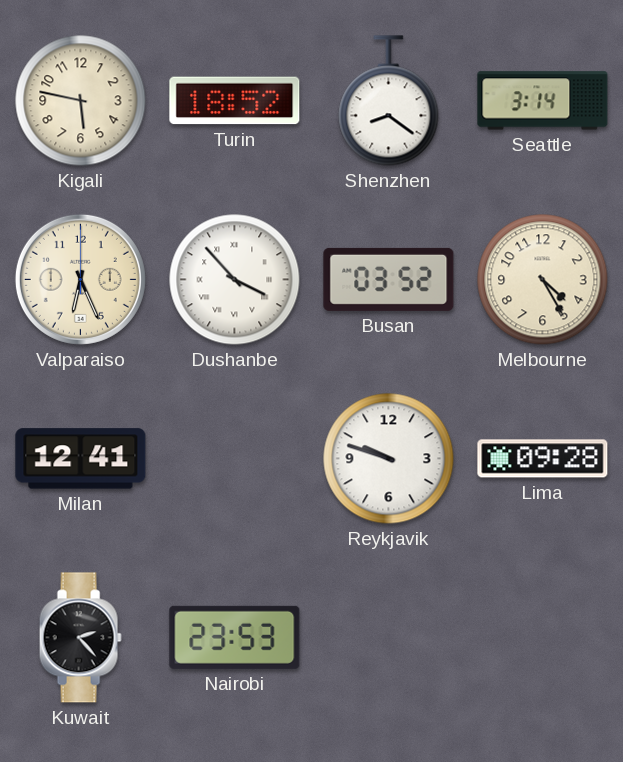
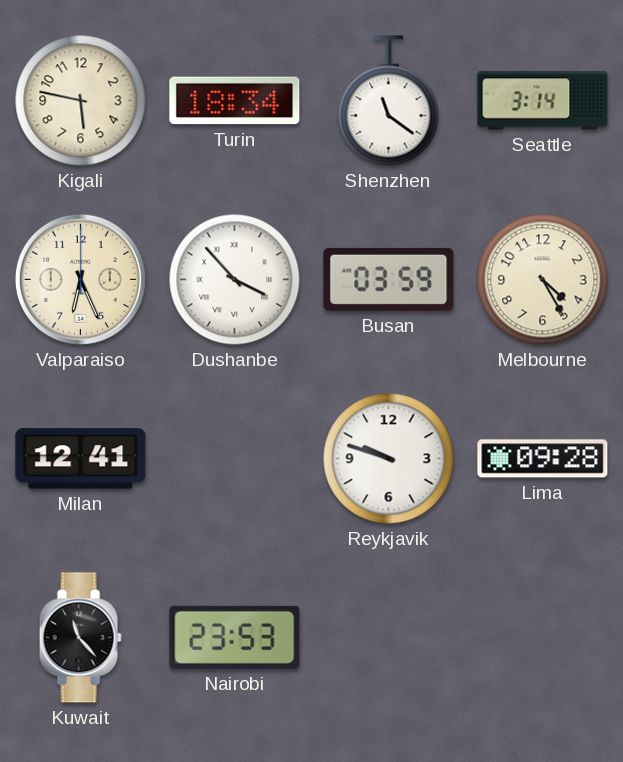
Turin: 18:52 -> 18:34
Shenzhen: 8:21 -> 11:21
Busan: 03:52 -> 03:59
Kuwait: 2:23 -> 11:23
